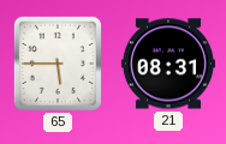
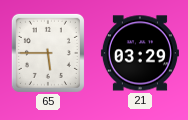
21: 08:31 -> 03:29
